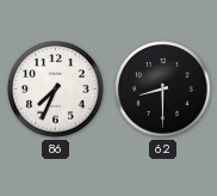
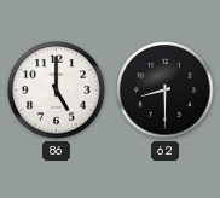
86: 7:34 -> 5:00
